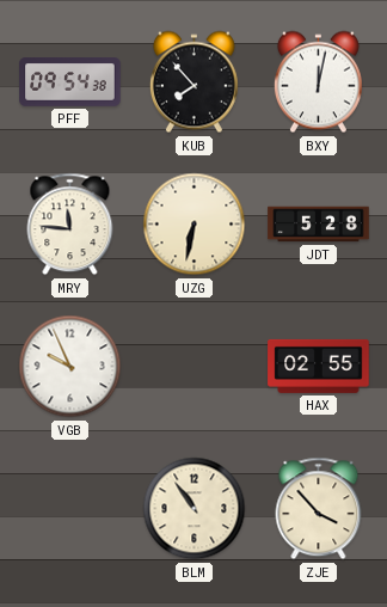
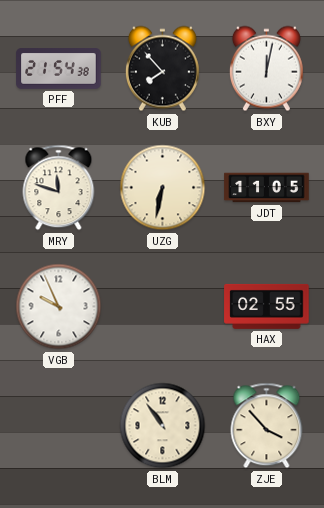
PFF: 09:54 -> 21:54
MRY: 11:46 -> 11:48
JDT: 5:28 -> 11:05
